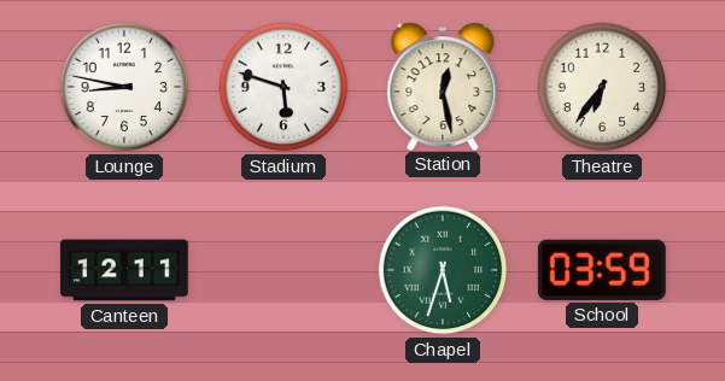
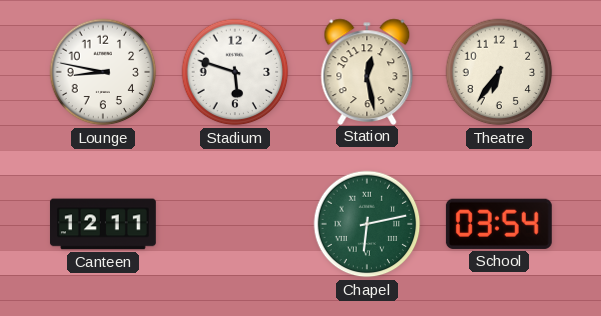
Chapel: 5:33 -> 6:13
School: 03:59 -> 03:54
